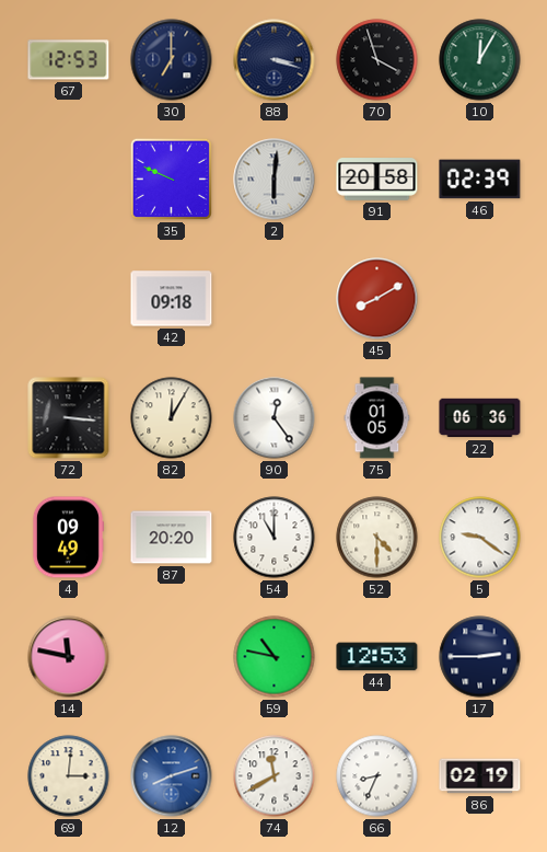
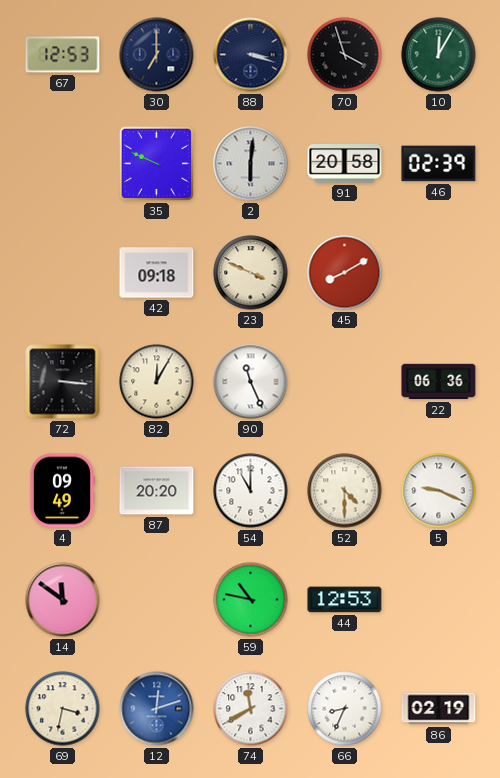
23: none -> 3:49
90: 12:24 -> 11:26
75: 01:05 -> none
5: 9:21 -> 9:19
14: 11:47 -> 11:51
17: 2:45 -> none
69: 3:01 -> 3:32
12: 8:12 -> 12:12
